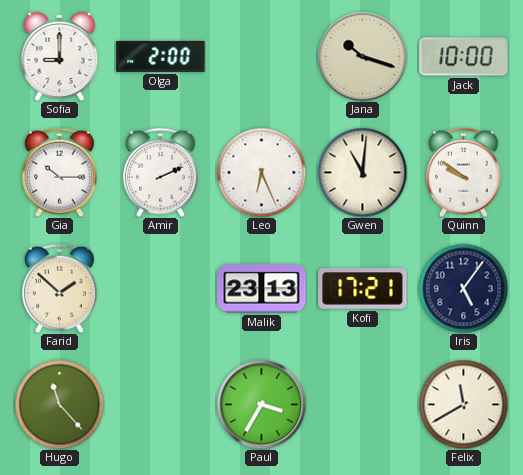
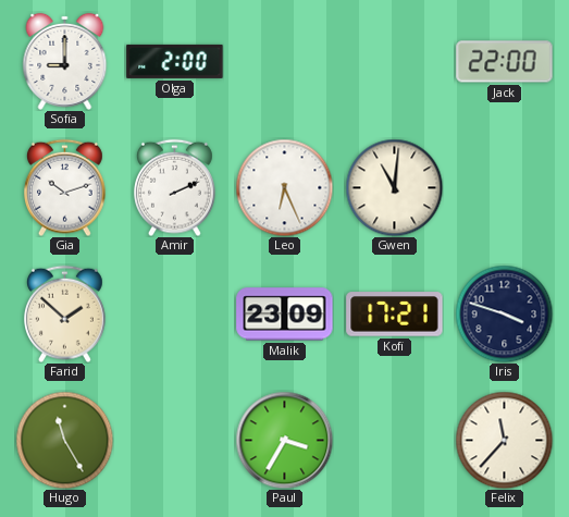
Jana: 10:18 -> none
Jack: 10:00 -> 22:00
Gia: 10:15 -> 10:12
Quinn: 9:51 -> none
Malik: 23:13 -> 23:09
Iris: 5:06 -> 3:48
Hugo: 11:23 -> 11:25
Felix: 11:40 -> 11:37
